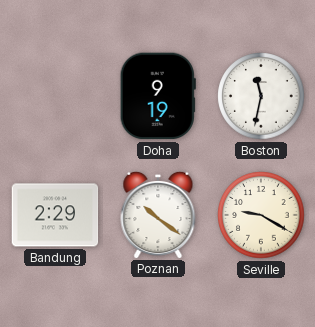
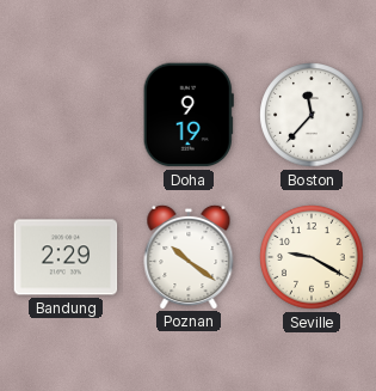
Boston: 11:32 -> 11:37
